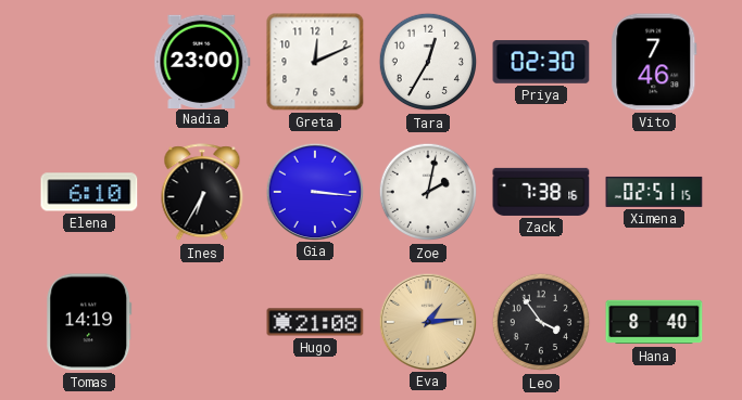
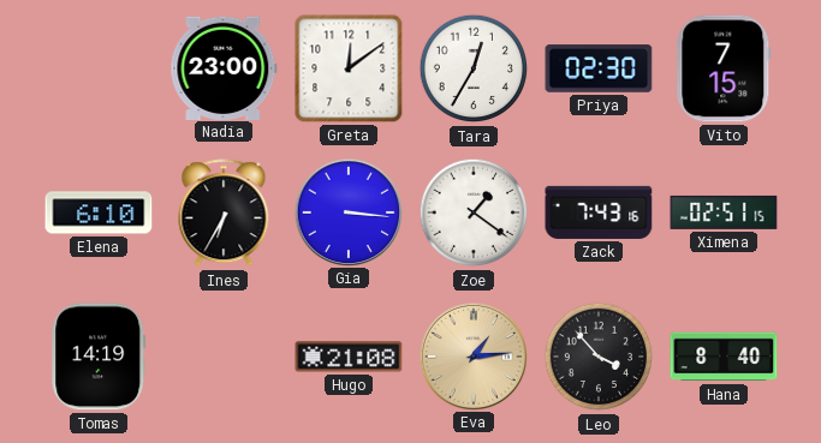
Greta: 12:11 -> 12:09
Vito: 7:46 -> 7:15
Zoe: 2:02 -> 1:21
Zack: 7:38 -> 7:43
Leo: 3:54 -> 3:53
